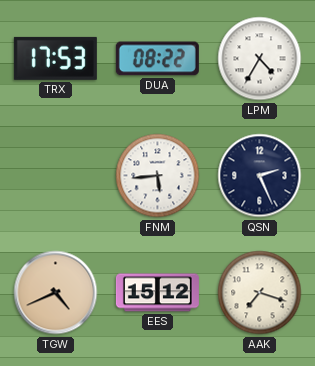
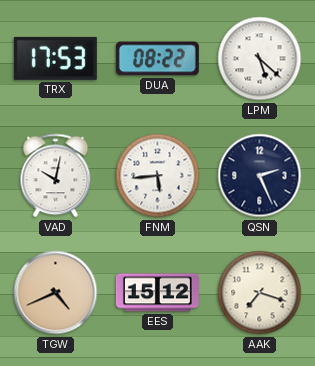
LPM: 4:35 -> 5:22
VAD: none -> 10:02
